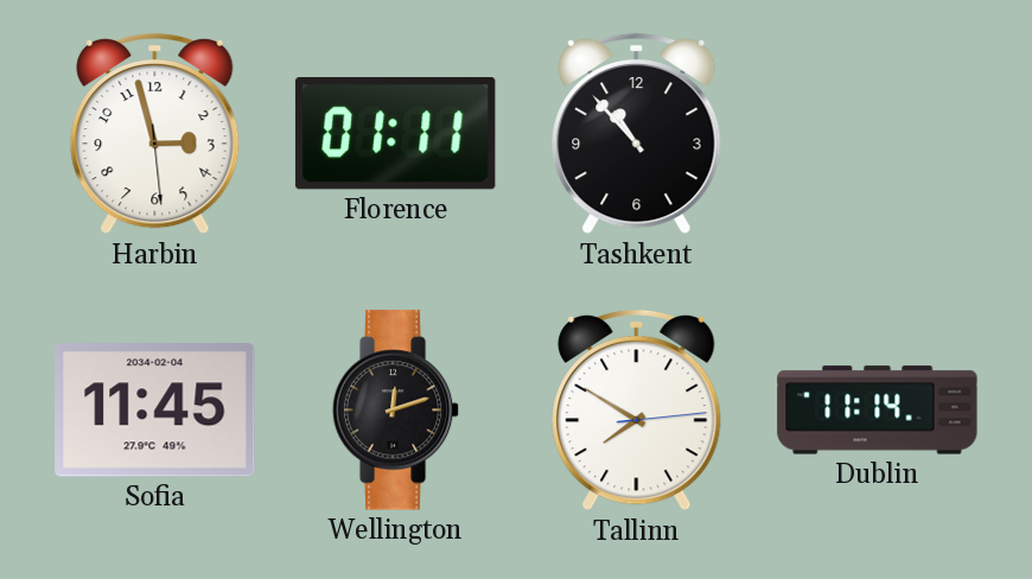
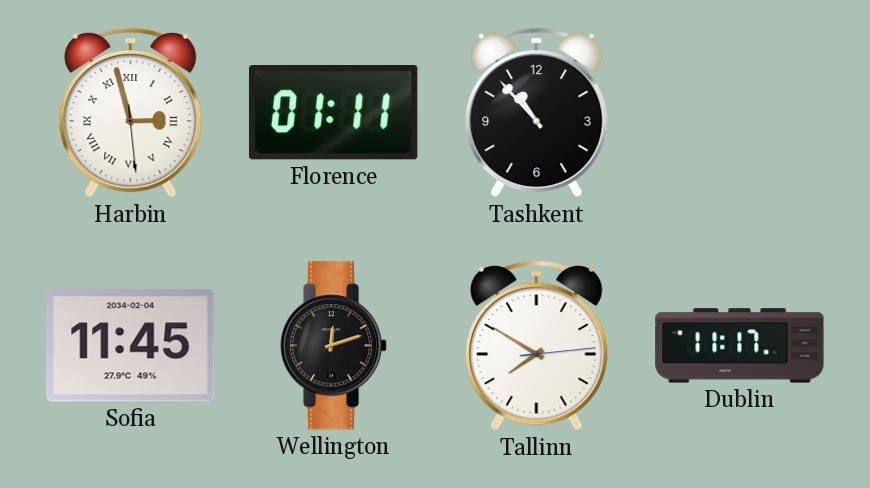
Harbin numerals: Arabic -> Roman
Dublin: 11:14 -> 11:17
